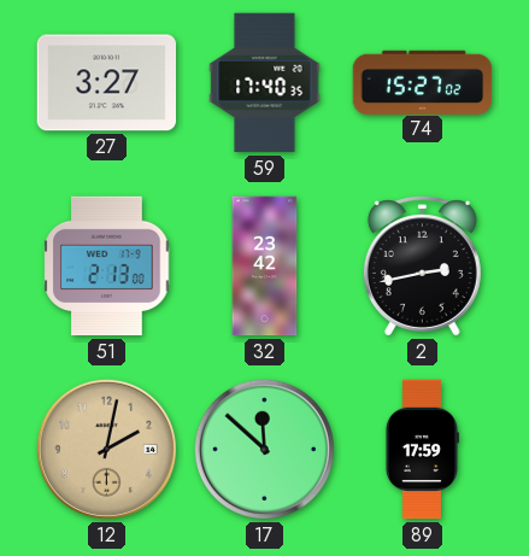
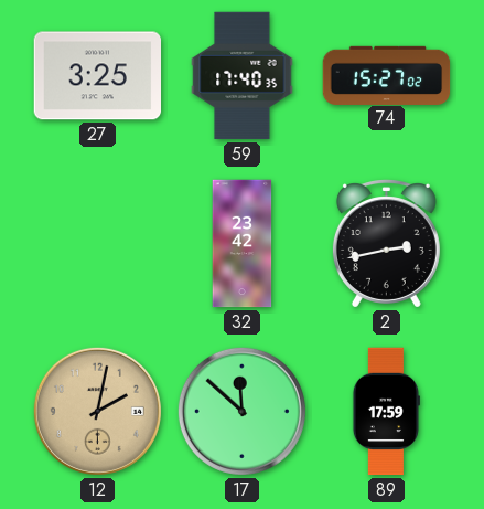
27: 3:27 -> 3:25
51: 2:13 -> none
